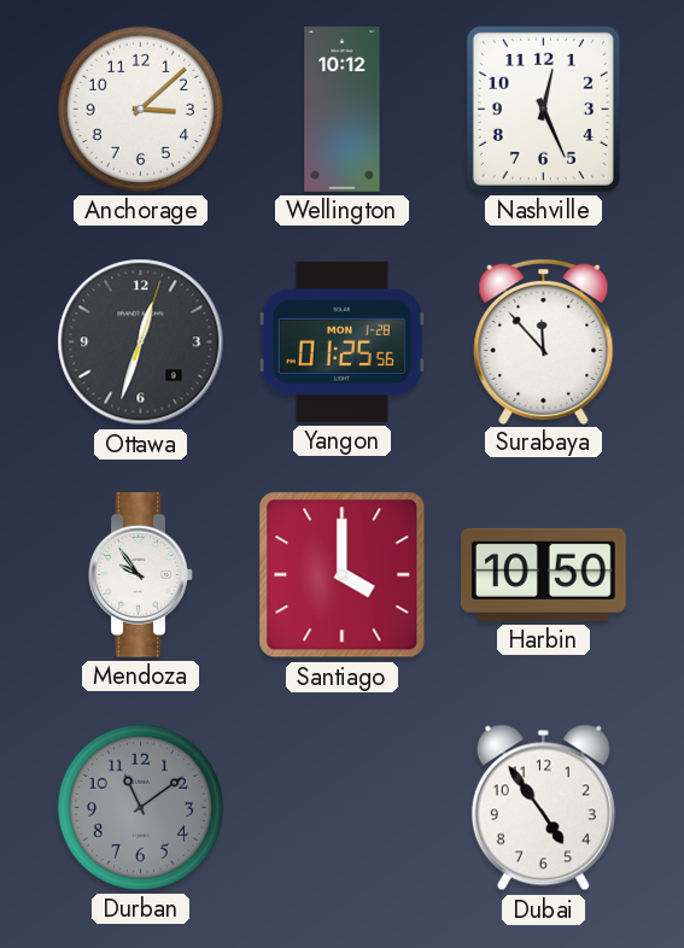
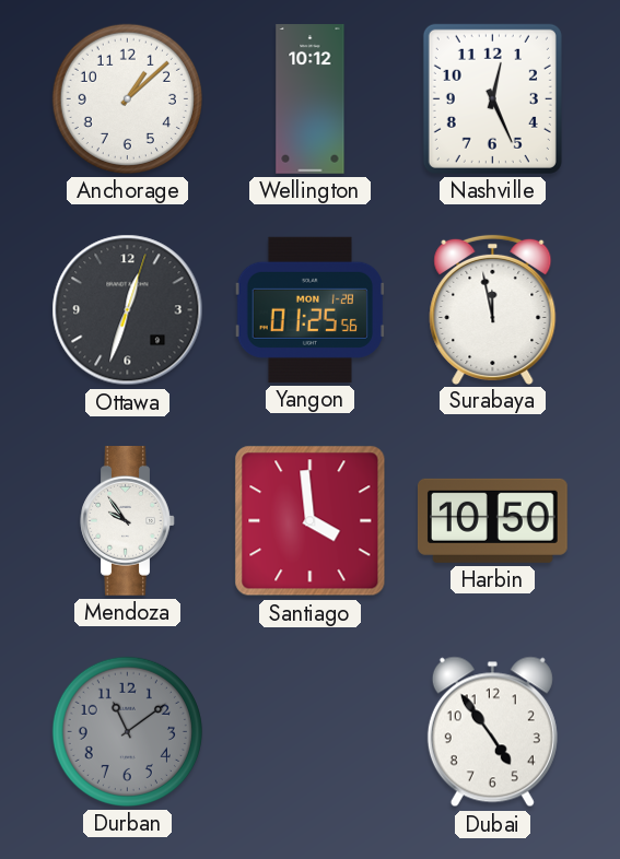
Anchorage: 3:08 -> 1:08
Surabaya: 11:53 -> 11:58
Santiago: 4:00 -> 3:59
